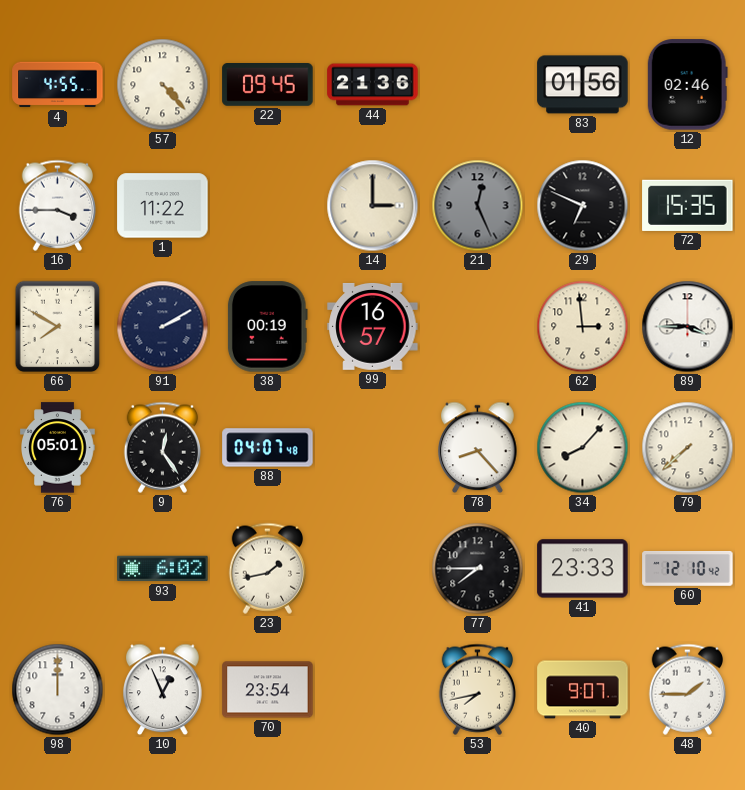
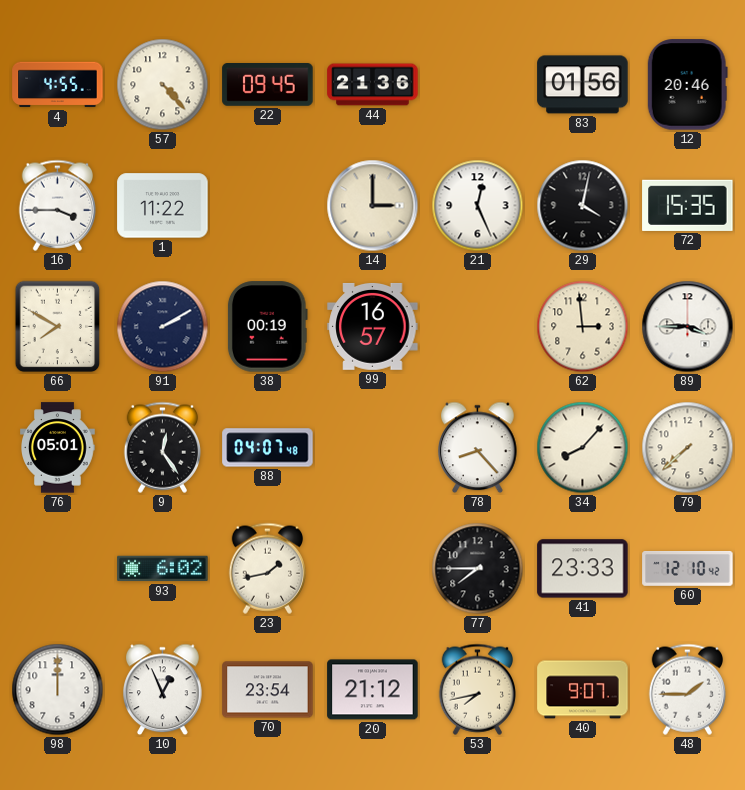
12: 02:46 -> 20:46
21 dial: grey -> white
29: 6:49 -> 4:02
20: none -> 21:12
